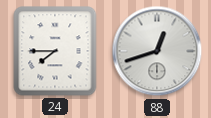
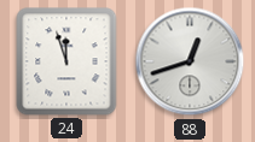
24: 7:45 -> 11:57
